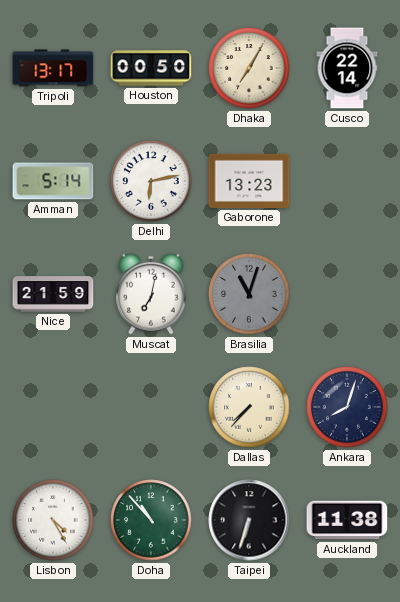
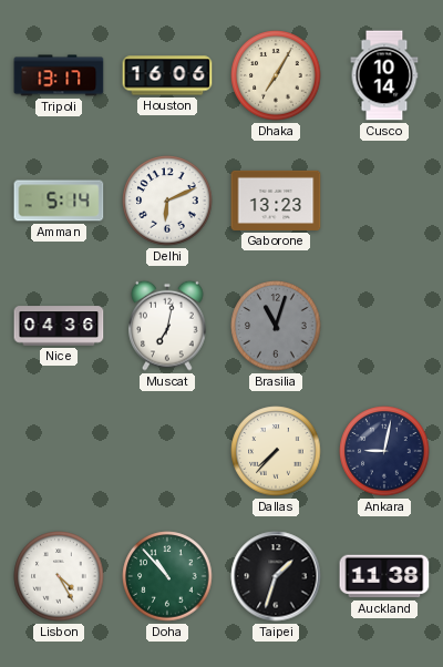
Houston: 00:50 -> 16:06
Cusco: 22:14 -> 10:14
Delhi: 6:13 -> 6:11
Nice: 21:59 -> 04:36
Ankara: 8:03 -> 9:02
Taipei: 6:33 -> 1:33
